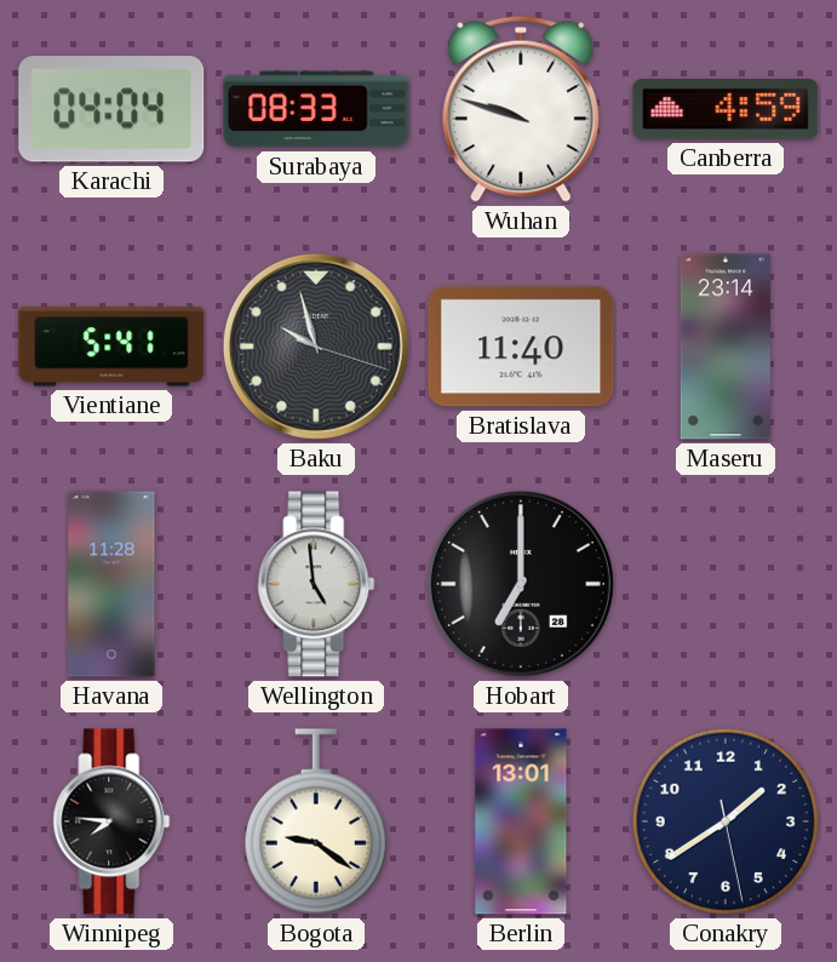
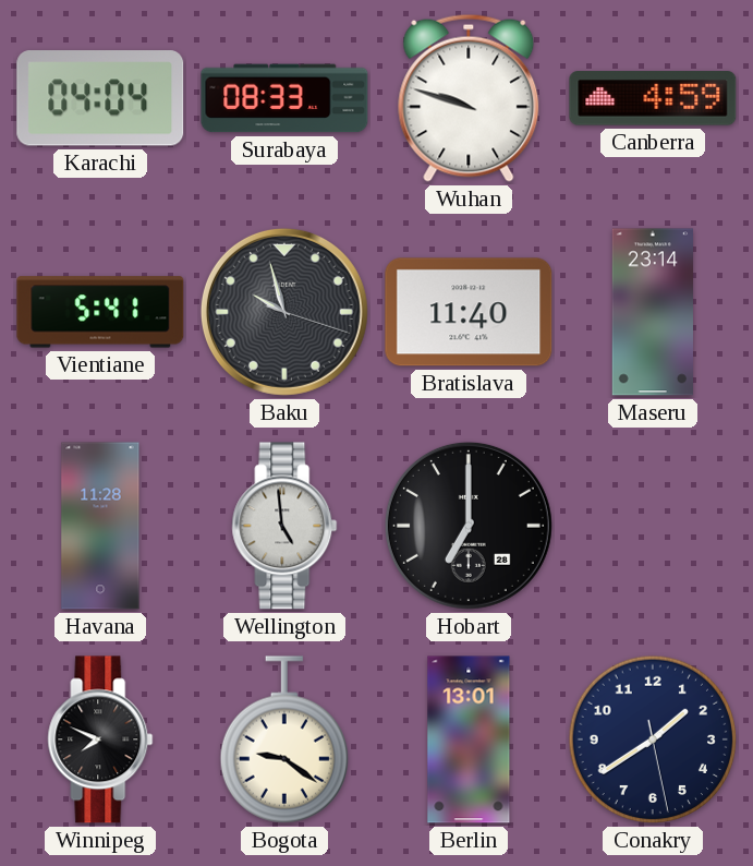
Winnipeg: 7:46 -> 7:49
